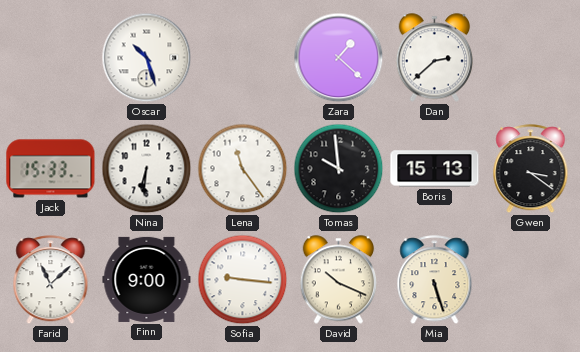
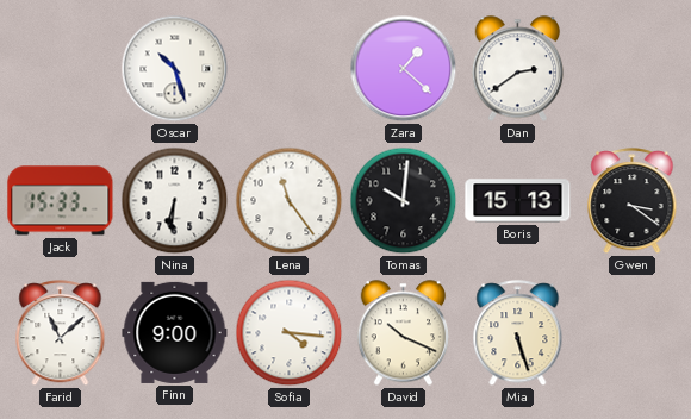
Dan: 2:38 -> 2:39
Tomas: 9:59 -> 10:01
Sofia: 9:16 -> 4:16
